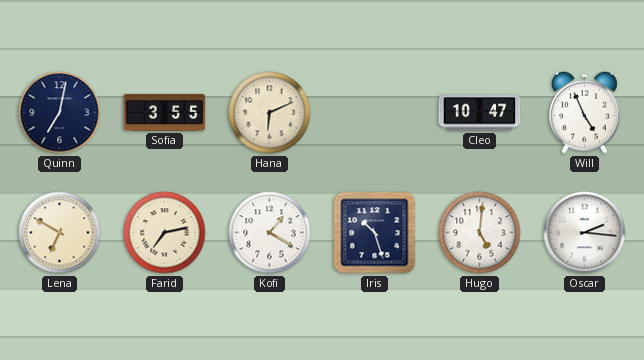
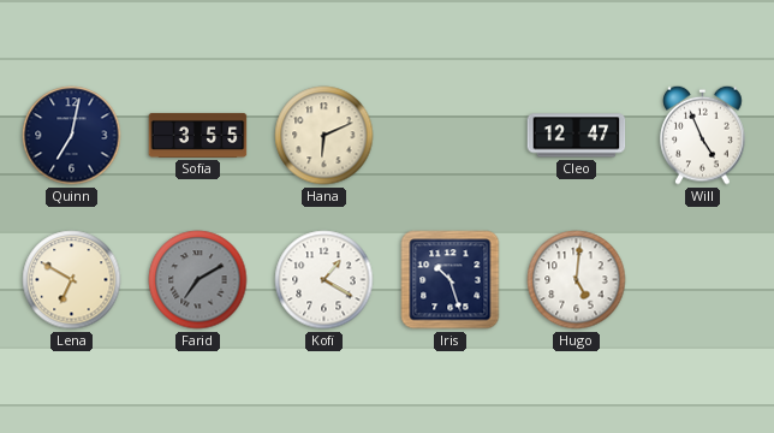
Cleo: 10:47 -> 12:47
Farid: 7:13 -> 7:10
Farid dial: cream -> grey
Oscar: 2:16 -> none
